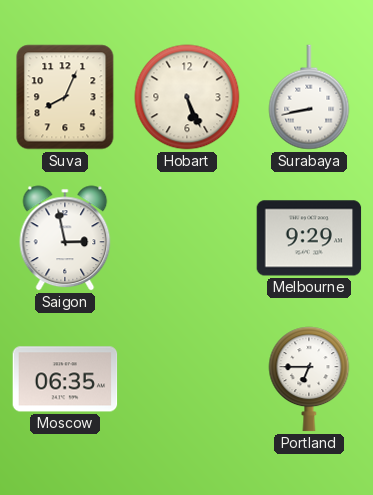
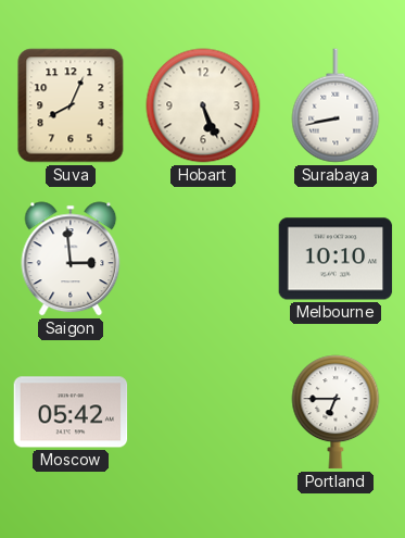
Saigon: 2:58 -> 2:59
Melbourne: 9:29 -> 10:10
Moscow: 06:35 -> 05:42
